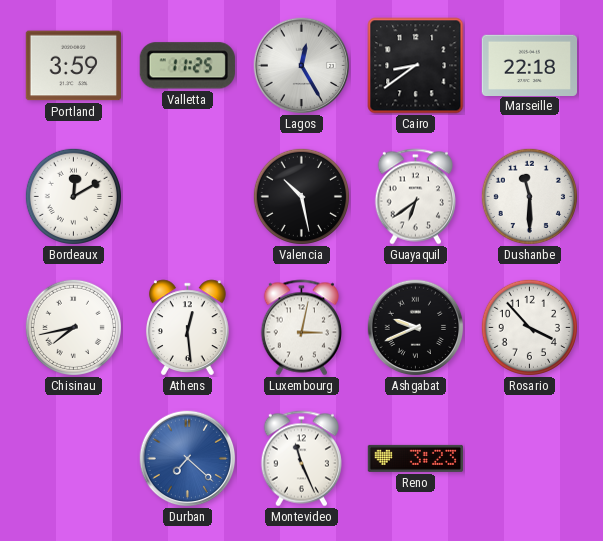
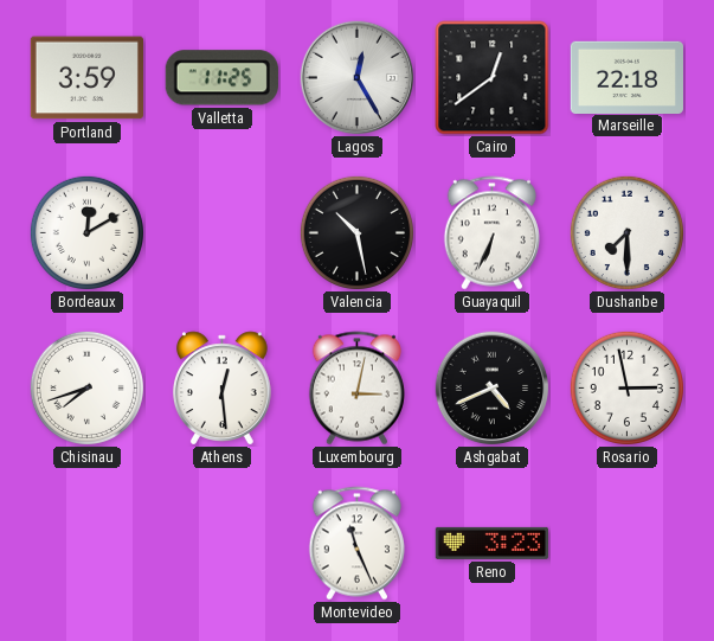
Cairo: 8:39 -> 12:39
Guayaquil: 6:39 -> 6:34
Dushanbe: 11:30 -> 7:30
Chisinau: 7:43 -> 7:42
Ashgabat: 9:41 -> 4:41
Rosario: 3:53 -> 2:58
Durban: 7:22 -> none
